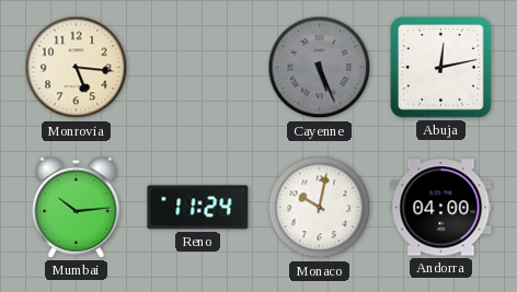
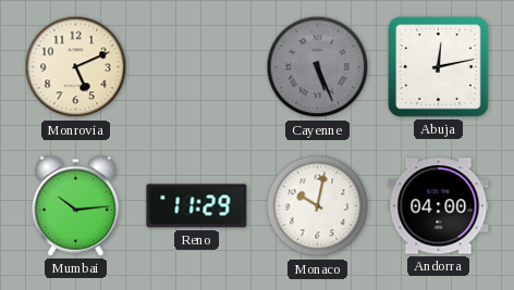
Monrovia: 5:16 -> 5:11
Reno: 11:24 -> 11:29
